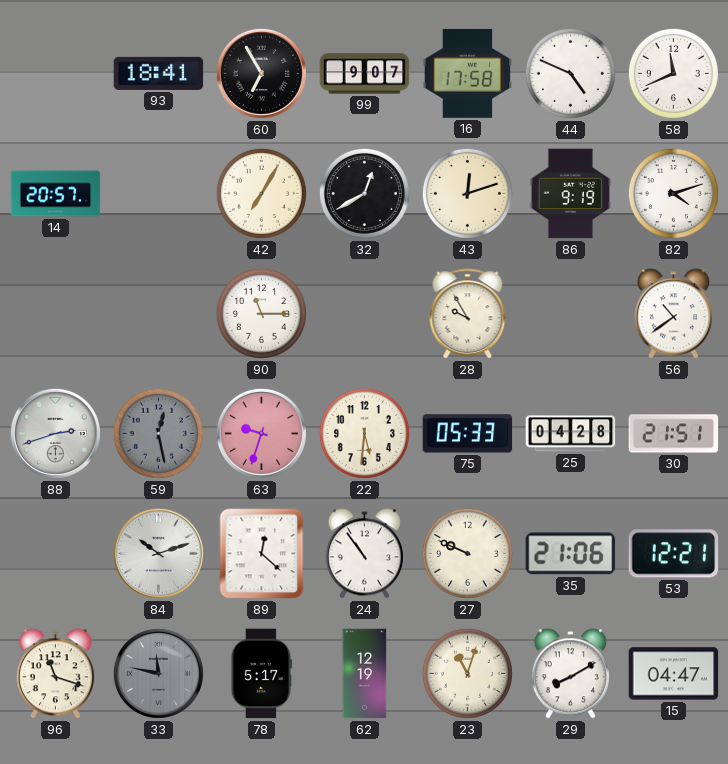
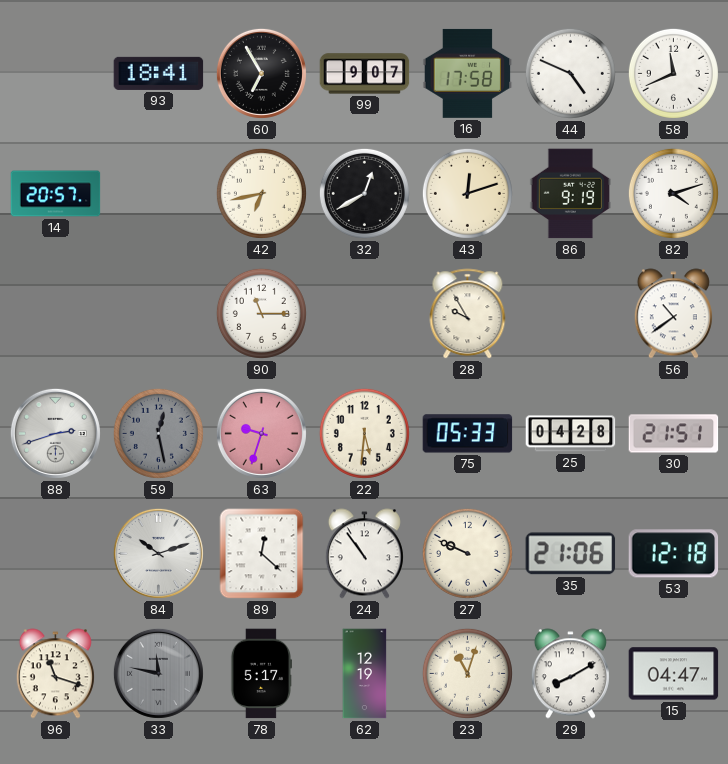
42: 7:05 -> 6:43
53: 12:21 -> 12:18
